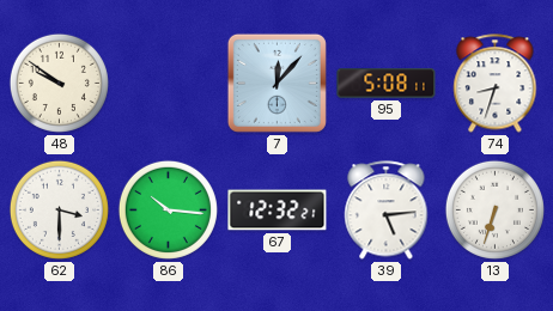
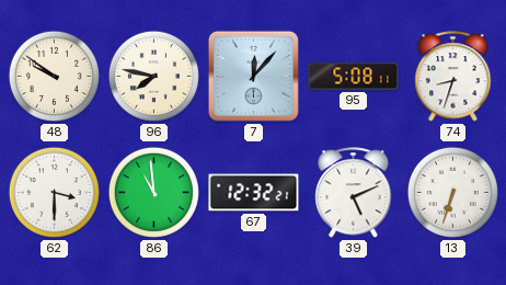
96: none -> 7:47
86: 10:16 -> 10:59
39: 5:14 -> 5:11
